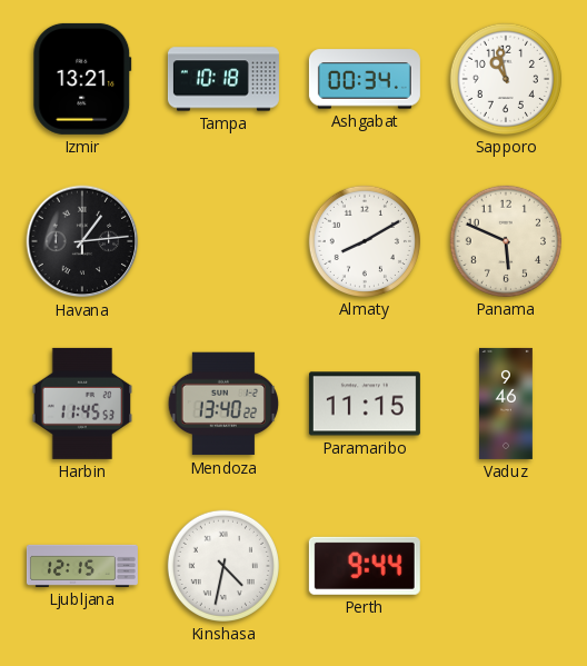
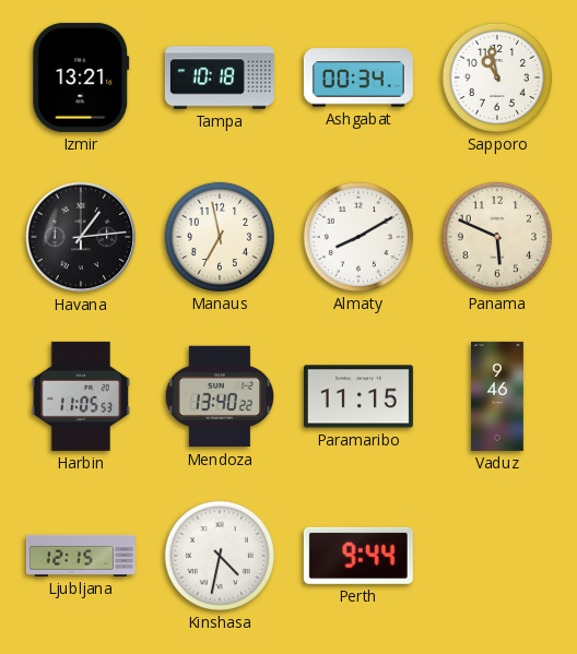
Manaus: none -> 6:58
Harbin: 11:45 -> 11:05
